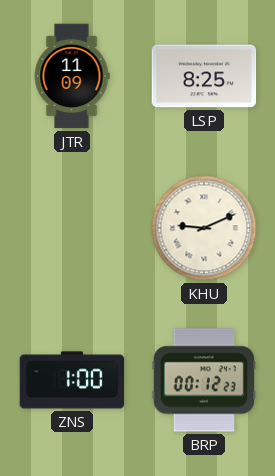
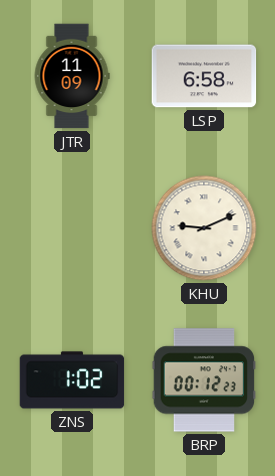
LSP: 8:25 -> 6:58
ZNS: 1:00 -> 1:02
